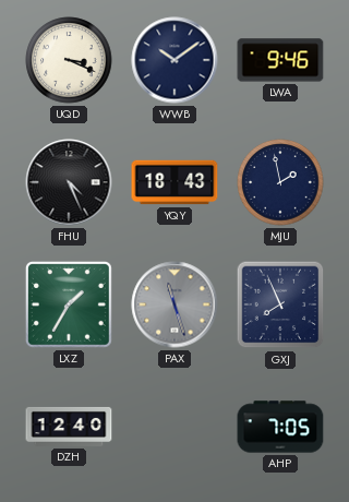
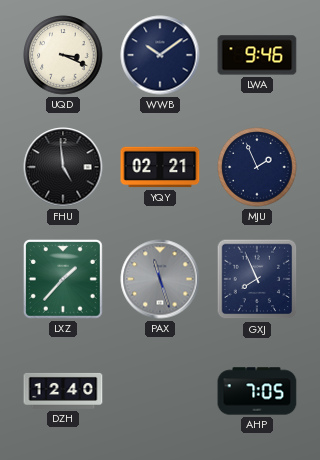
FHU: 4:26 -> 4:59
YQY: 18:43 -> 02:21
MJU: 1:58 -> 1:56
LXZ: 1:35 -> 1:37
